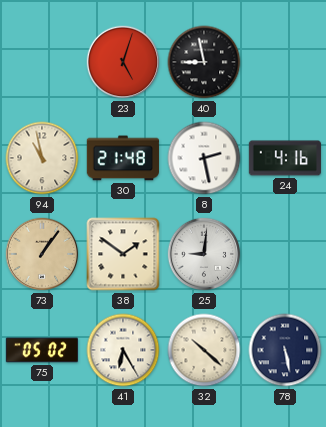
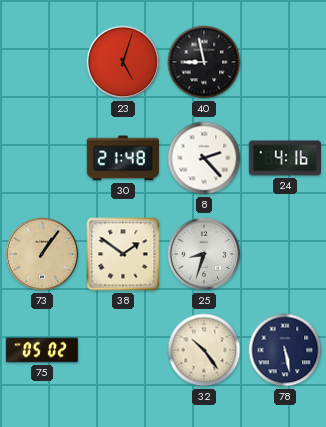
94: 10:58 -> none
8: 2:28 -> 2:23
25: 9:01 -> 8:33
41: 6:25 -> none
32: 10:22 -> 10:24
